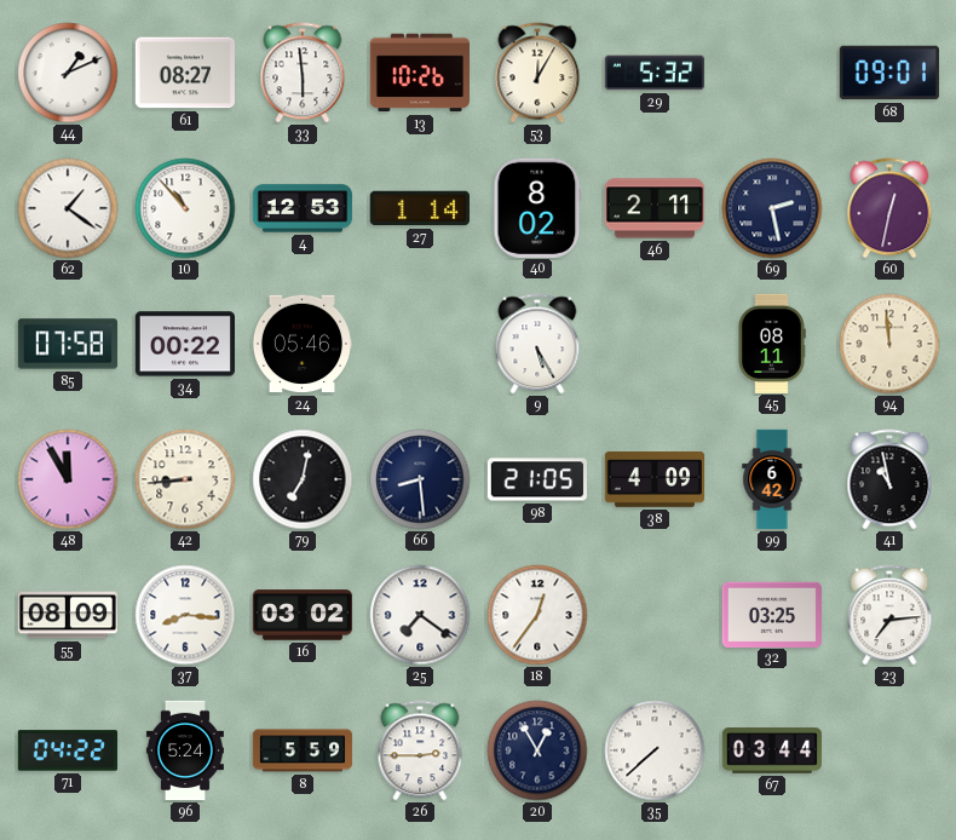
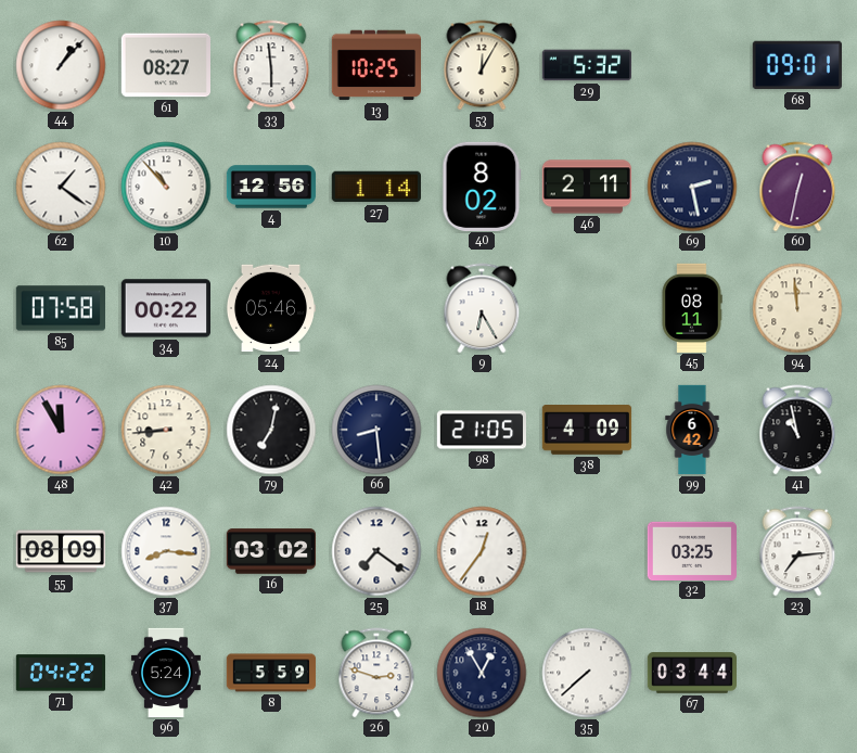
44: 1:11 -> 1:07
13: 10:26 -> 10:25
4: 12:53 -> 12:56
9: 5:25 -> 6:25
26: 2:45 -> 2:48
